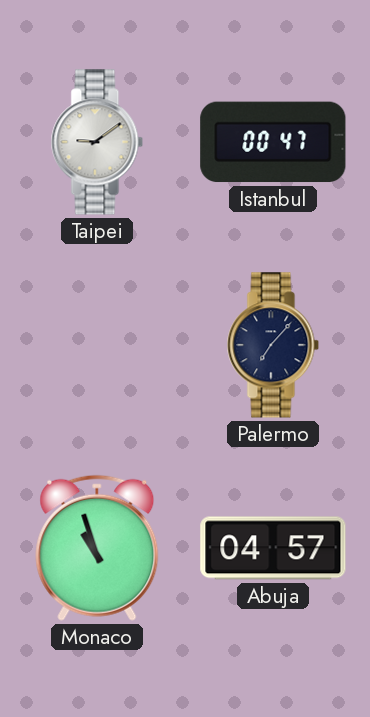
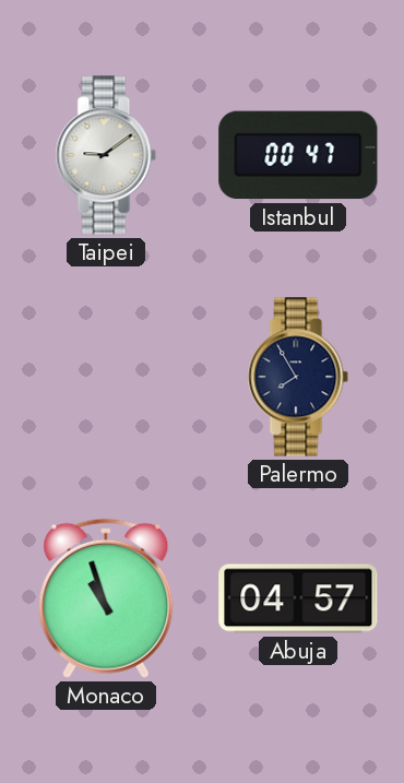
Palermo: 7:07 -> 7:55
